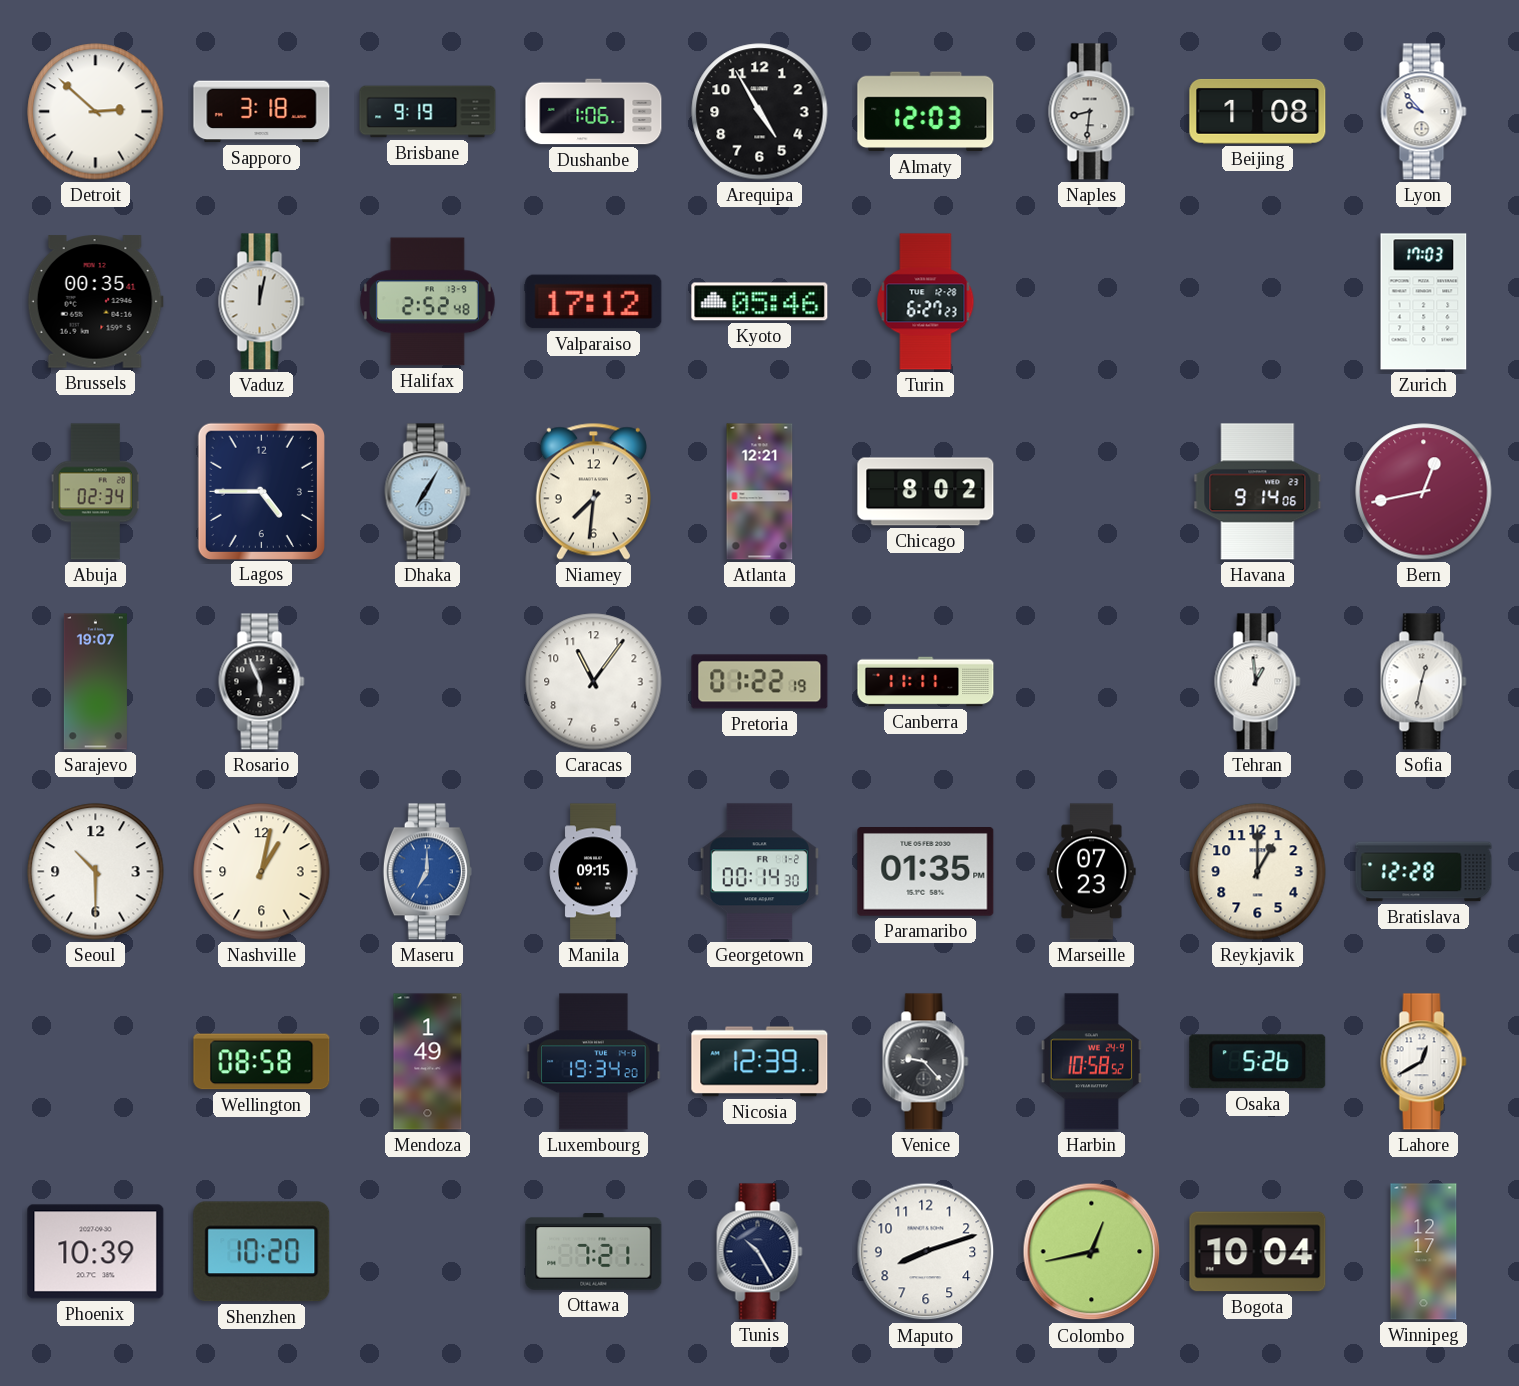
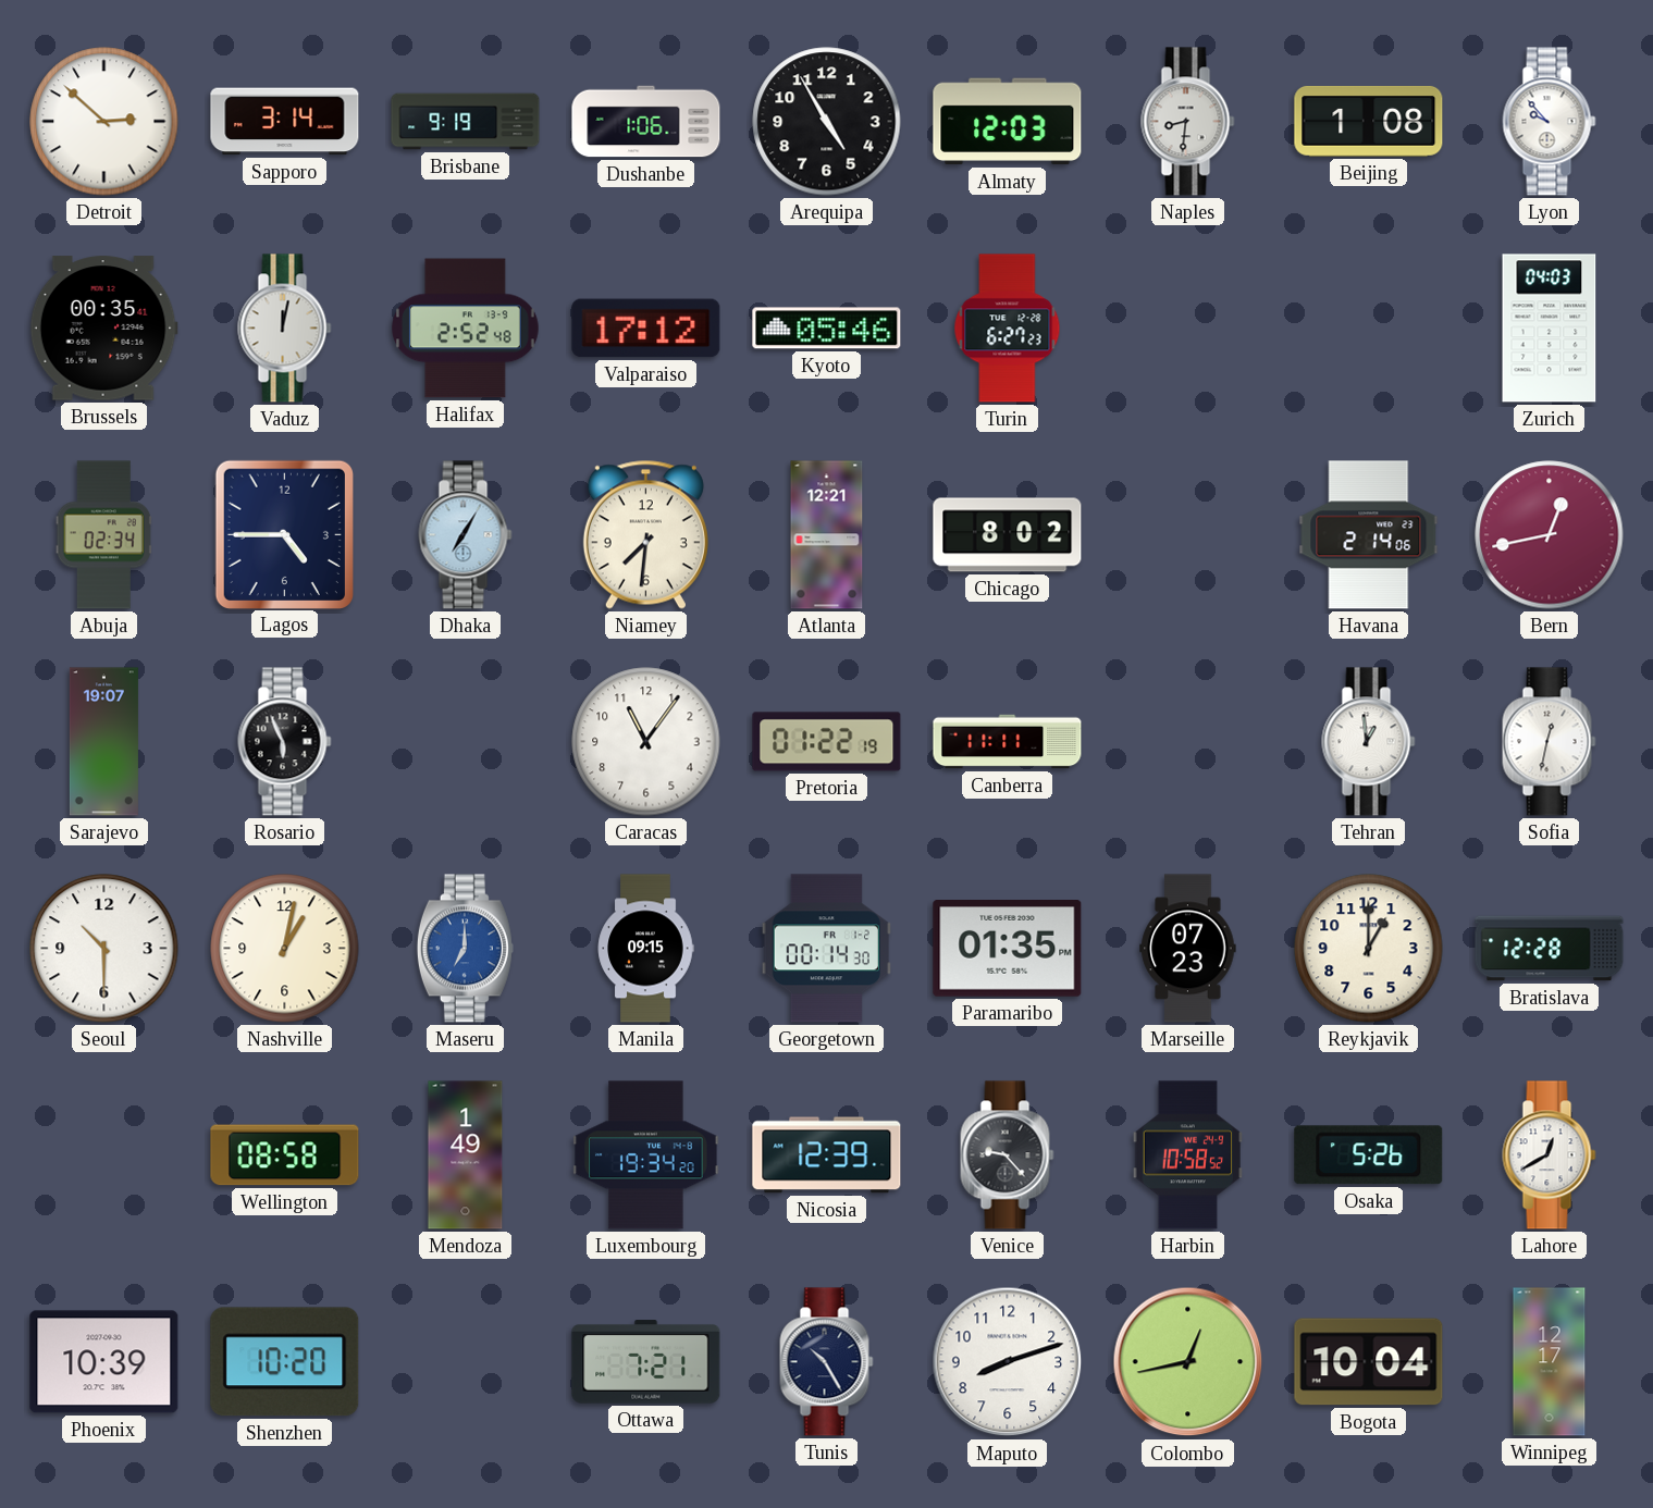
Sapporo: 3:18 -> 3:14
Zurich: 17:03 -> 04:03
Havana: 9:14 -> 2:14
